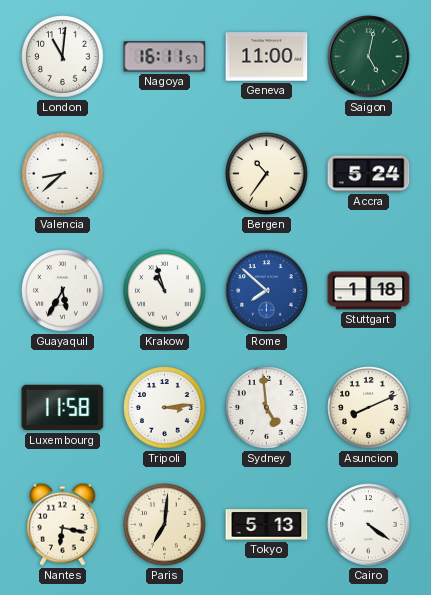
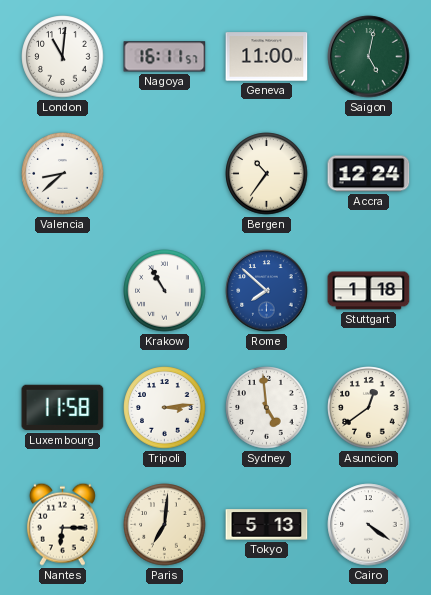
Accra: 5:24 -> 12:24
Guayaquil: 5:35 -> none
Krakow: 10:57 -> 10:55
Asuncion: 8:11 -> 12:39
Nantes: 6:17 -> 6:15
